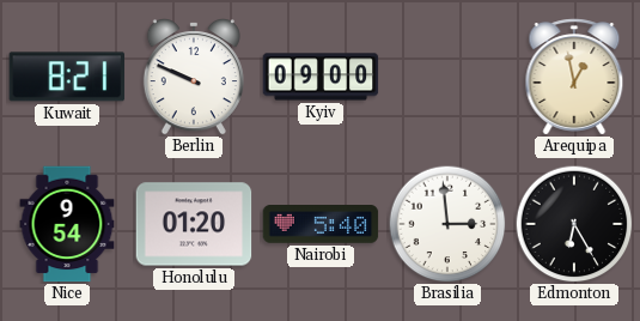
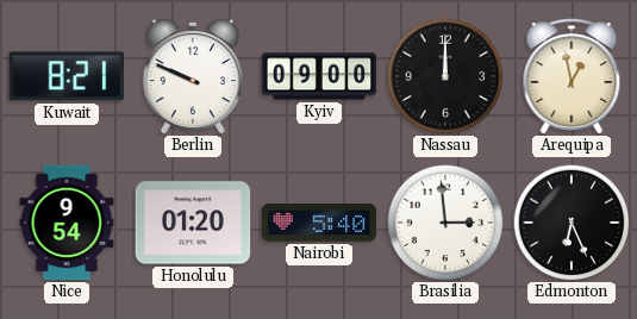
Nassau: none -> 12:00
Edmonton: 6:25 -> 6:26
